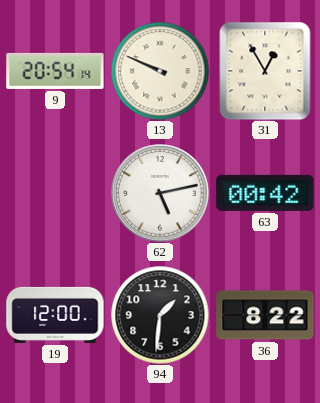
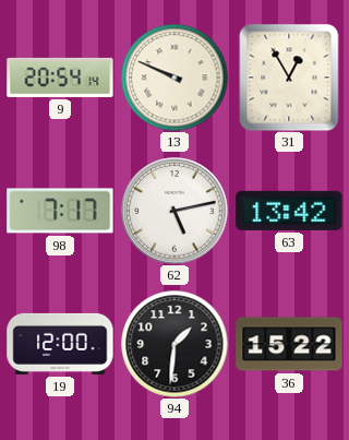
98: none -> 7:17
63: 00:42 -> 13:42
36: 8:22 -> 15:22
